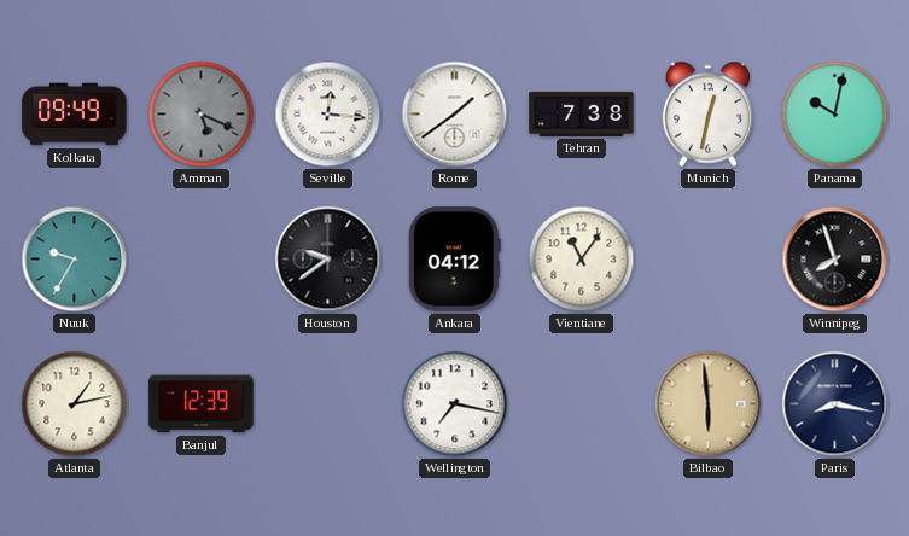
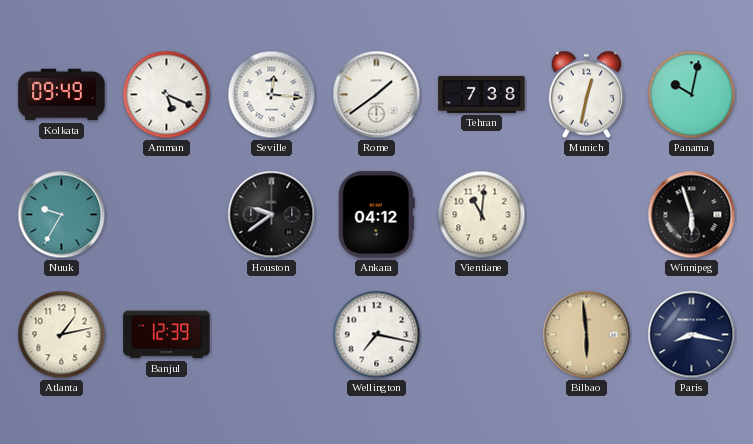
Amman dial: grey -> white
Vientiane: 11:06 -> 11:01
Winnipeg: 7:57 -> 5:57
